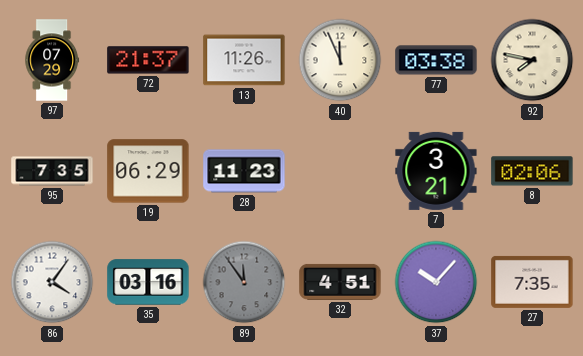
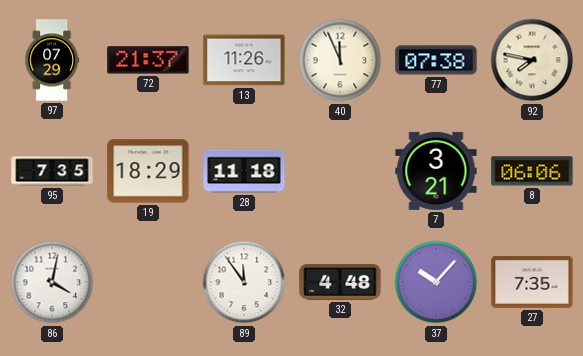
77: 03:38 -> 07:38
19: 06:29 -> 18:29
28: 11:23 -> 11:18
8: 02:06 -> 06:06
86: 4:06 -> 4:02
35: 03:16 -> none
89 dial: grey -> white
32: 4:51 -> 4:48
